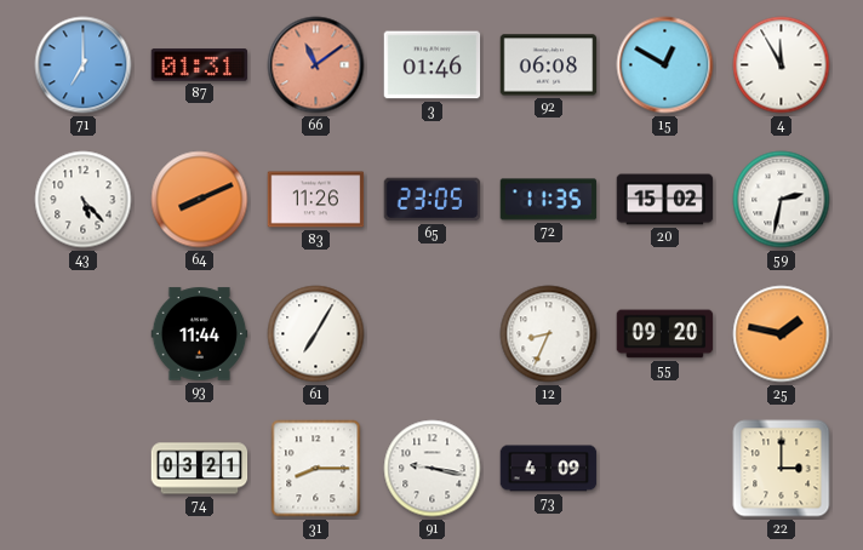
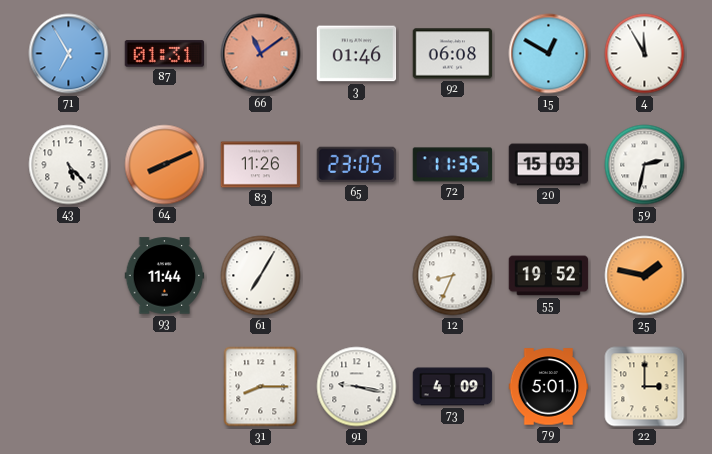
71: 7:00 -> 6:55
20: 15:02 -> 15:03
55: 09:20 -> 19:52
74: 03:21 -> none
79: none -> 5:01
